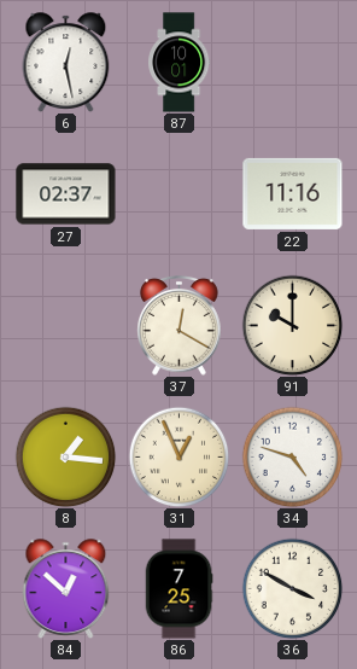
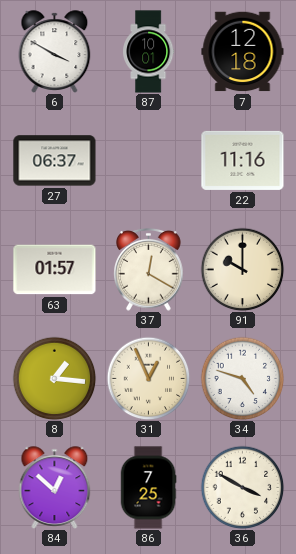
6: 12:28 -> 3:50
7: none -> 12:18
27: 02:37 -> 06:37
63: none -> 01:57
